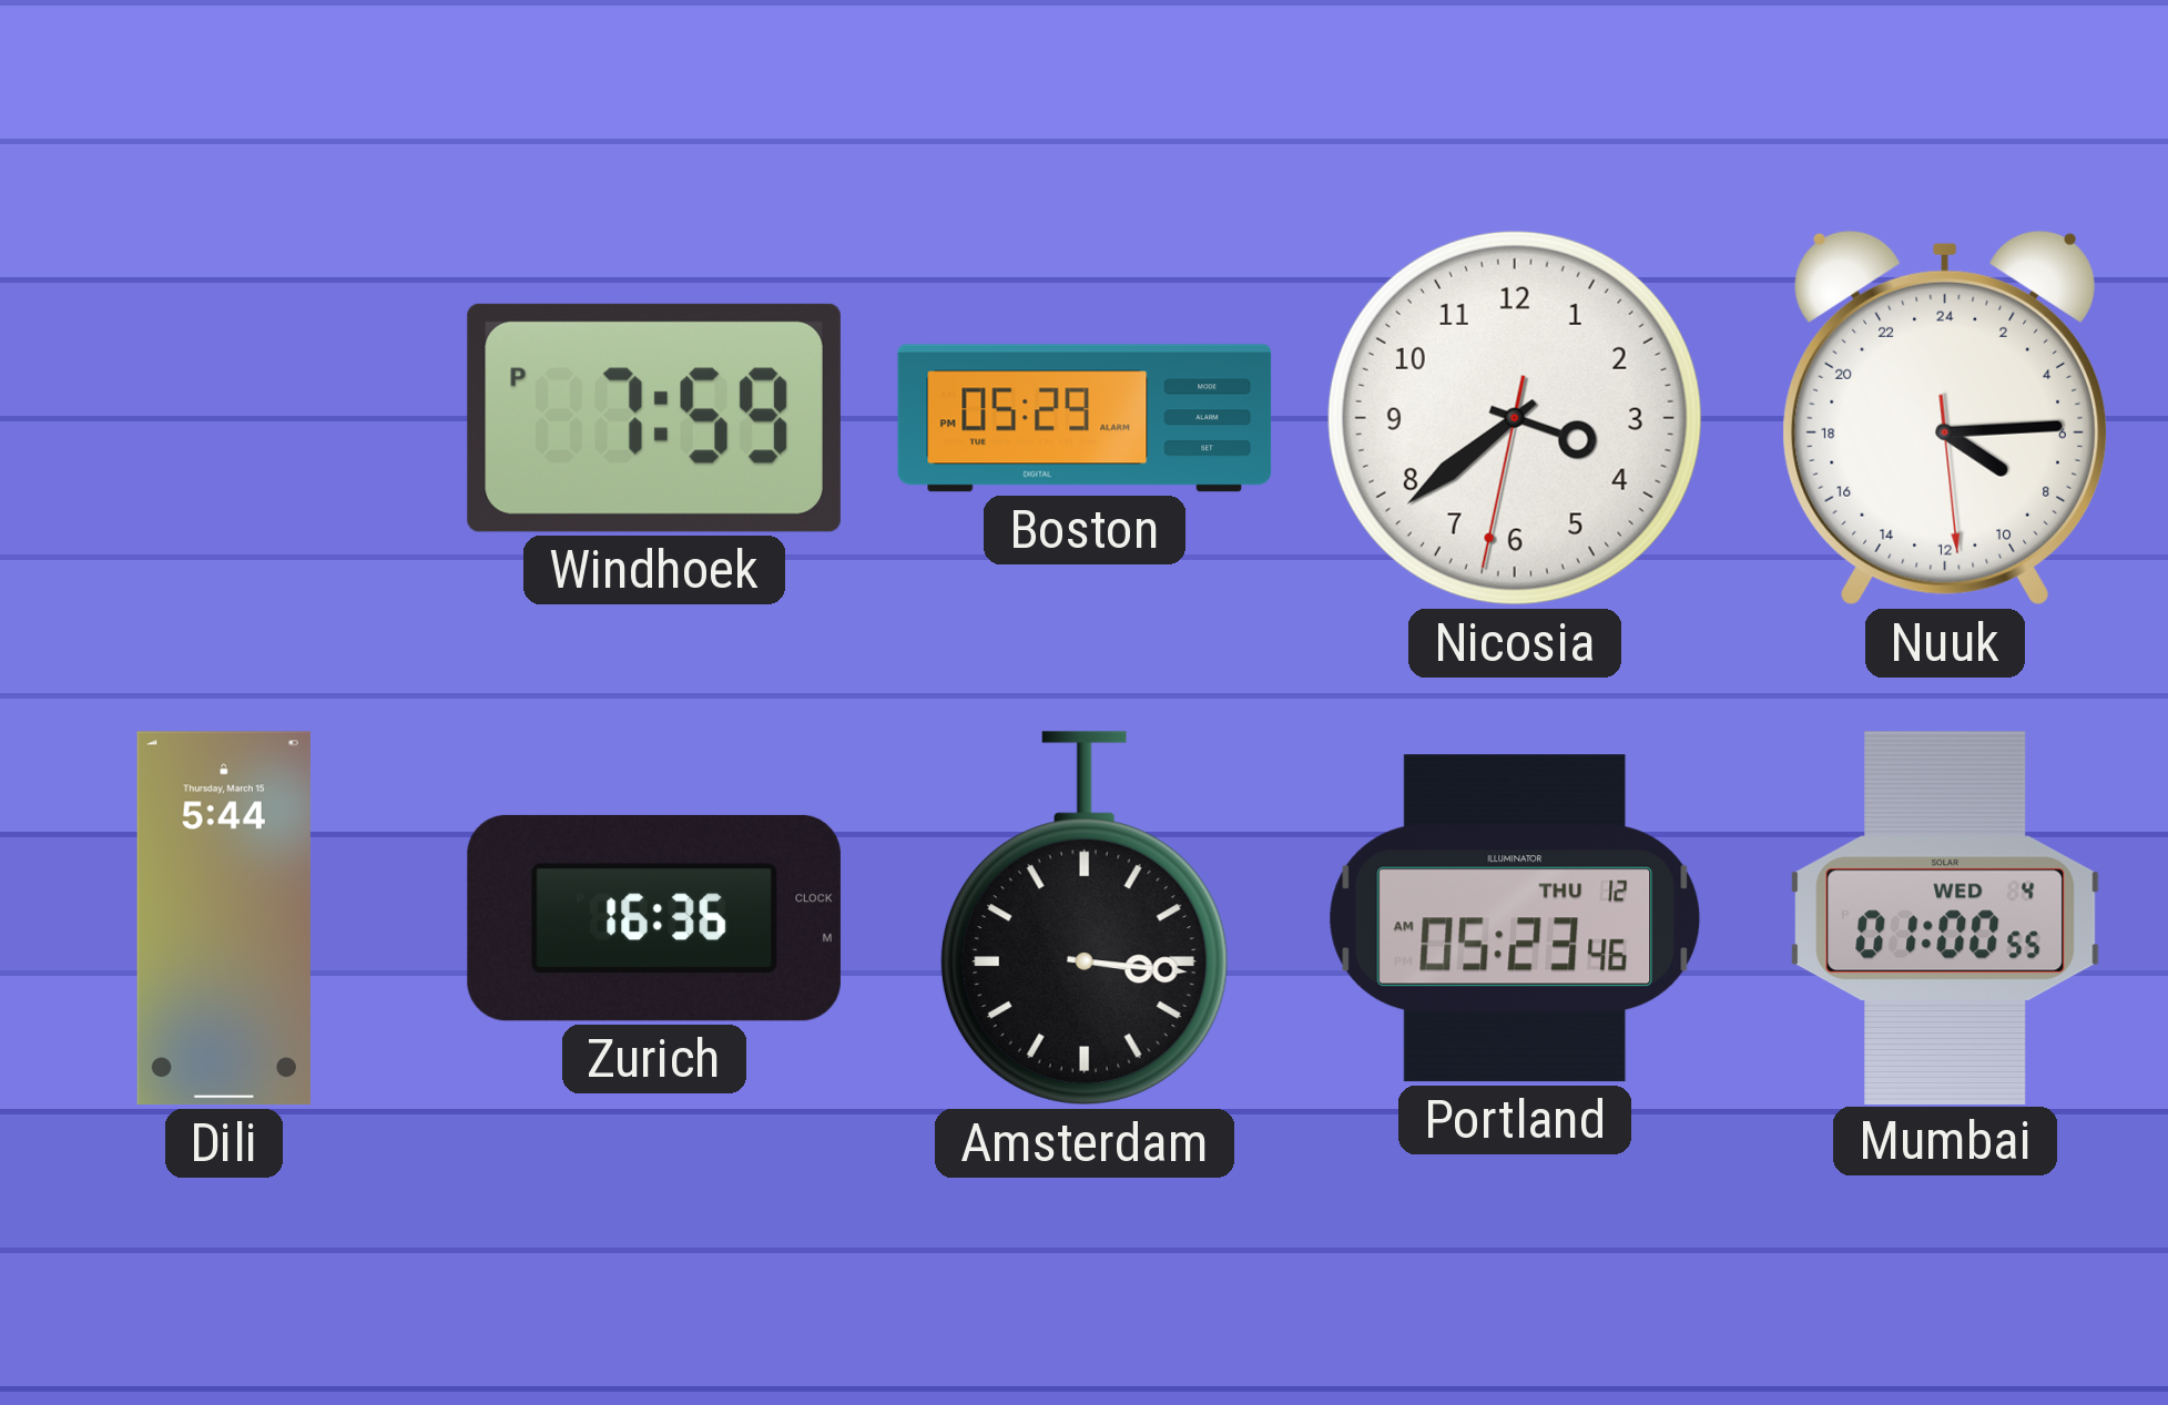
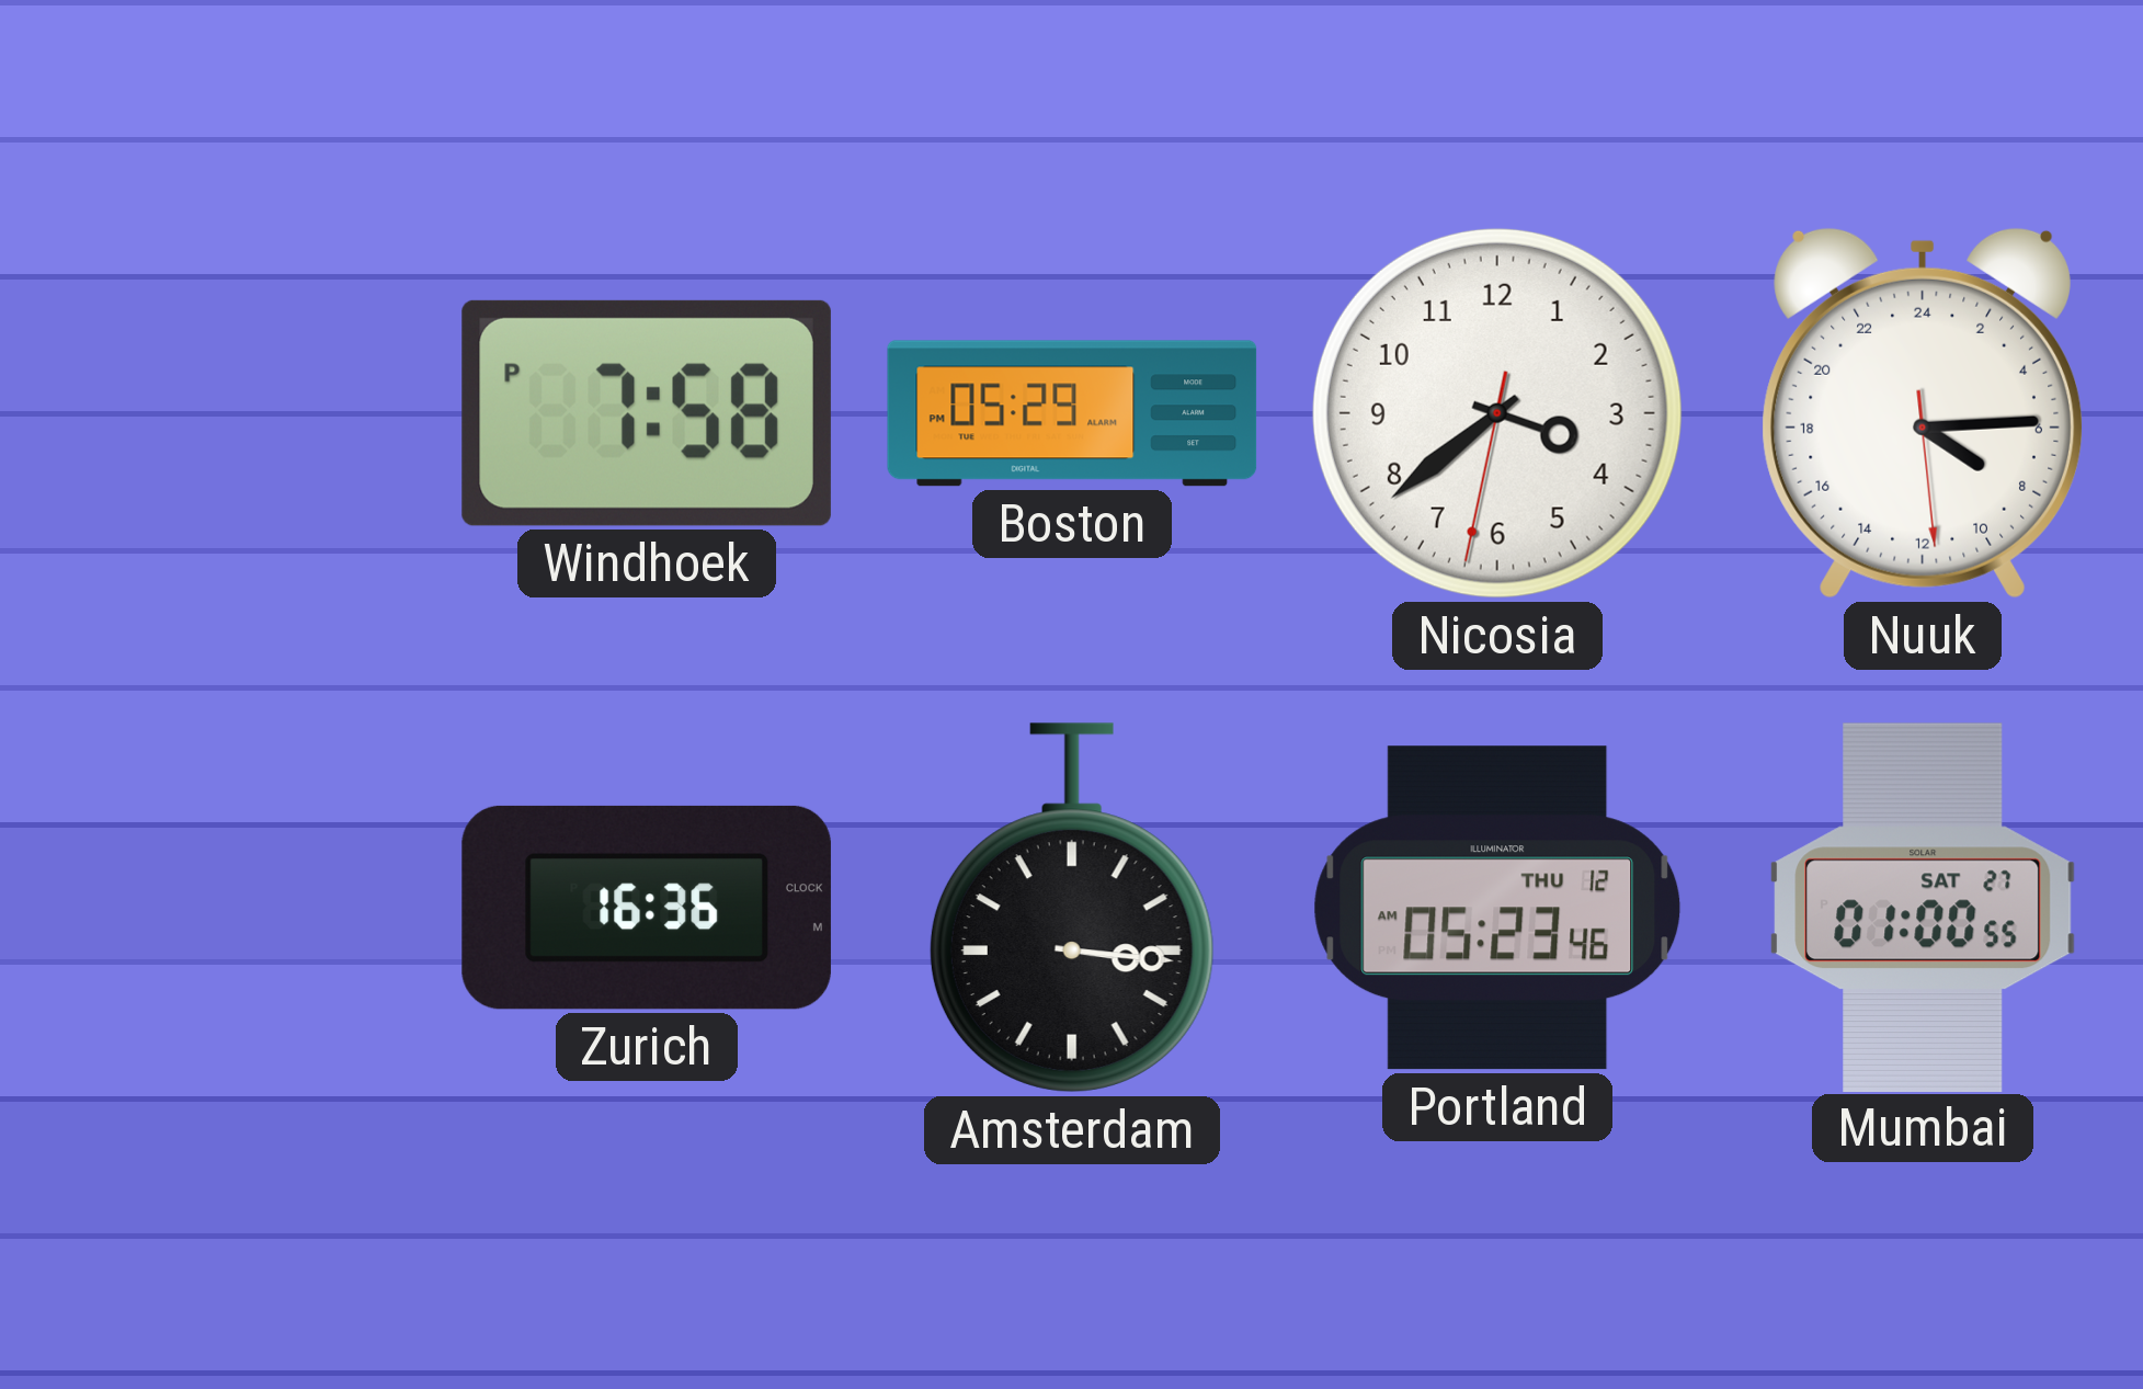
Windhoek: 7:59 -> 7:58
Dili: 5:44 -> none
Mumbai date: WED 4 -> SAT 27
